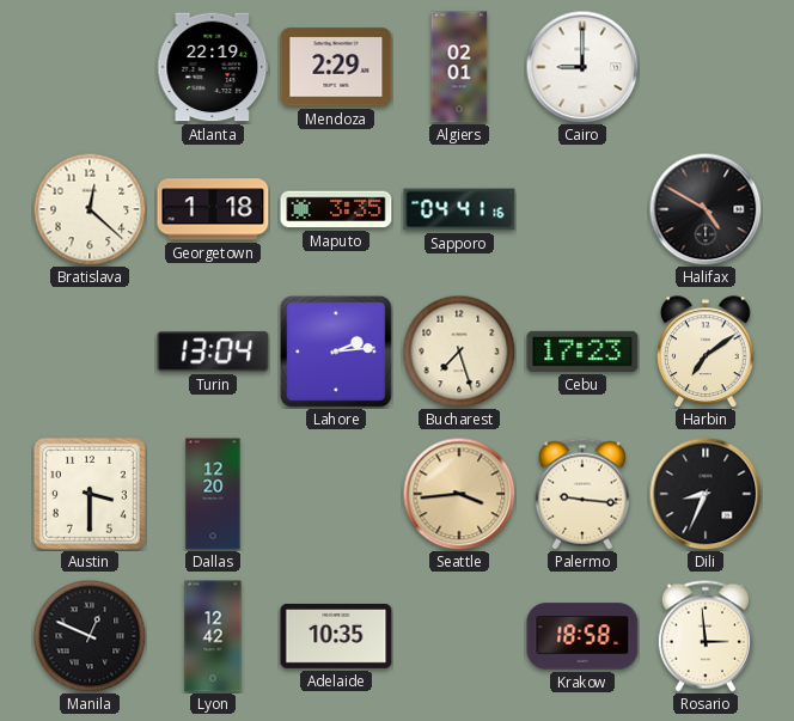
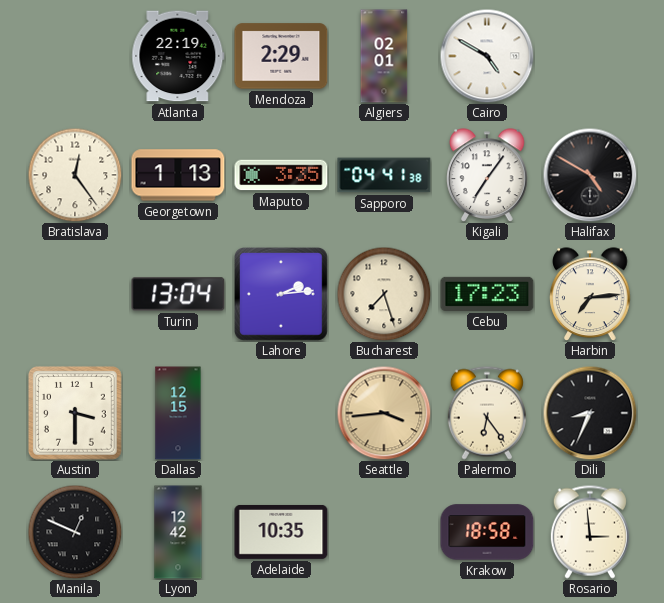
Cairo: 9:00 -> 4:50
Bratislava: 12:22 -> 12:24
Georgetown: 1:18 -> 1:13
Sapporo: 04:41:16 -> 04:41:38
Kigali: none -> 7:06
Harbin: 7:09 -> 7:14
Dallas: 12:20 -> 12:15
Palermo: 9:16 -> 6:24
